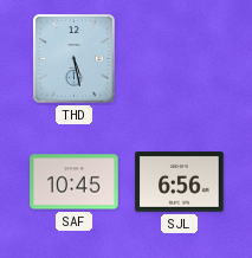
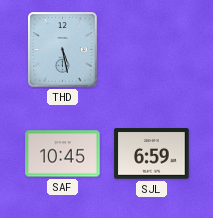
SJL: 6:56 -> 6:59
